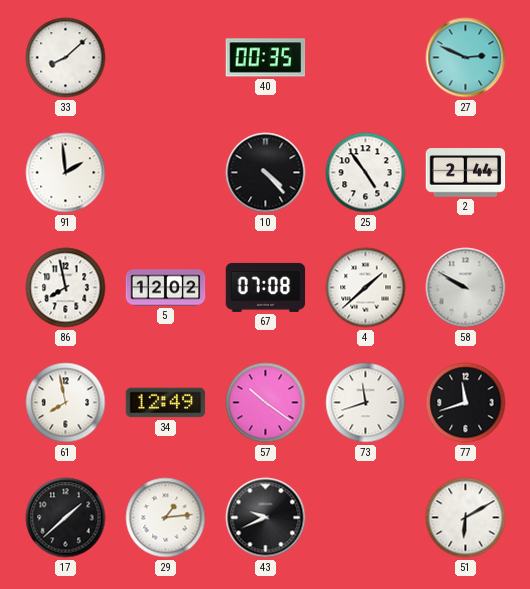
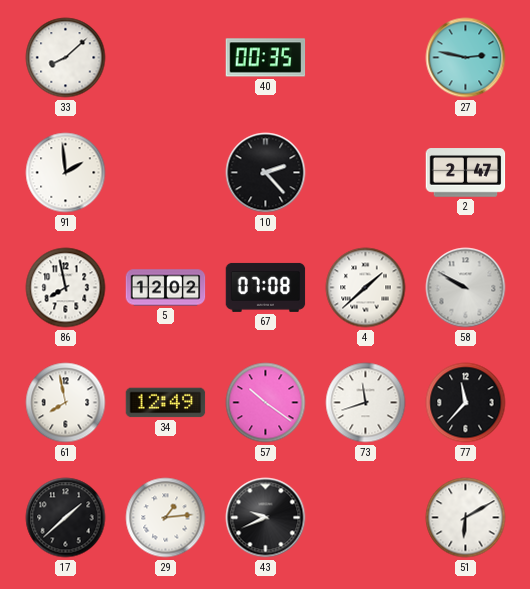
27: 2:49 -> 2:47
10: 4:23 -> 2:23
25: 4:54 -> none
2: 2:44 -> 2:47
77: 11:42 -> 11:37
